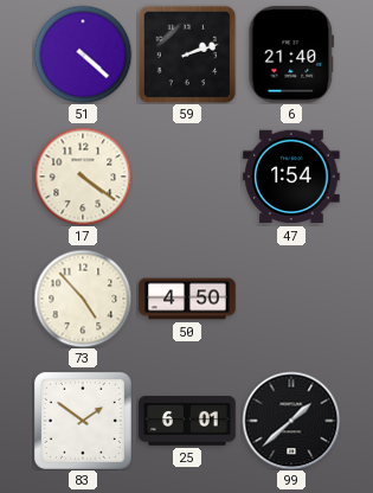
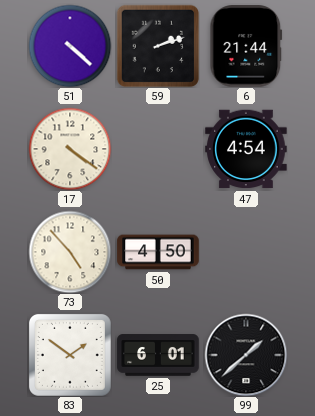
6: 21:40 -> 21:44
47: 1:54 -> 4:54
